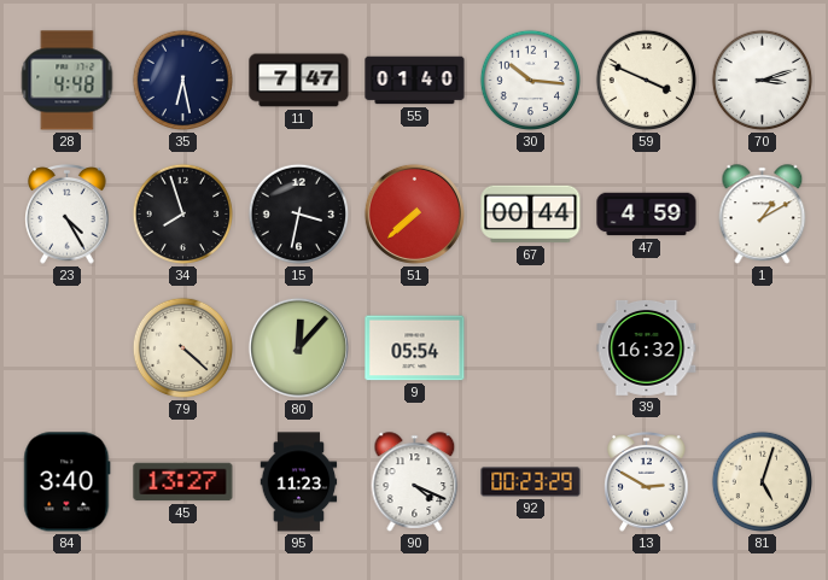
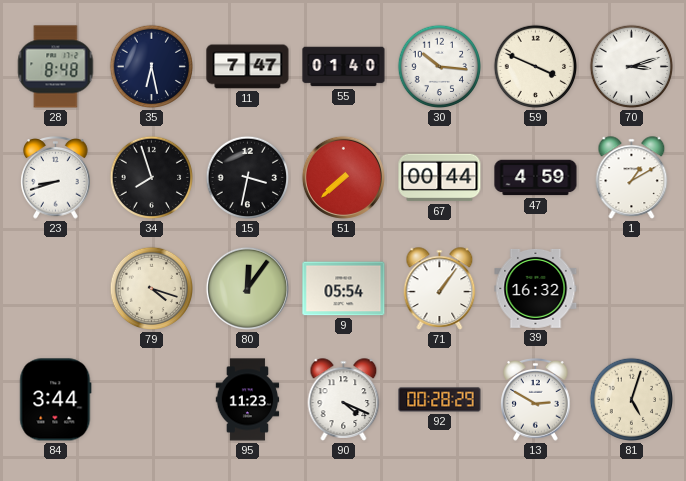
28: 4:48 -> 8:48
23: 4:25 -> 8:42
79: 4:22 -> 4:18
80: 12:07 -> 12:06
71: none -> 1:06
84: 3:40 -> 3:44
45: 13:27 -> none
92: 00:23 -> 00:28
